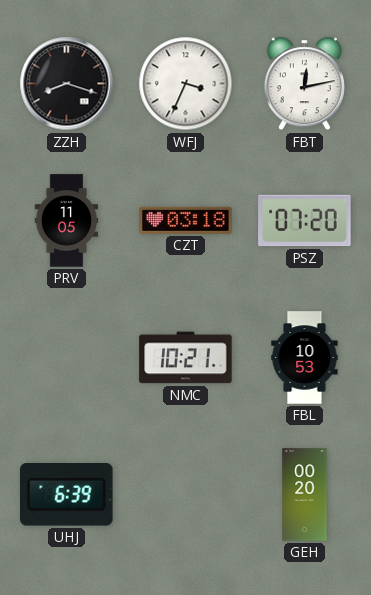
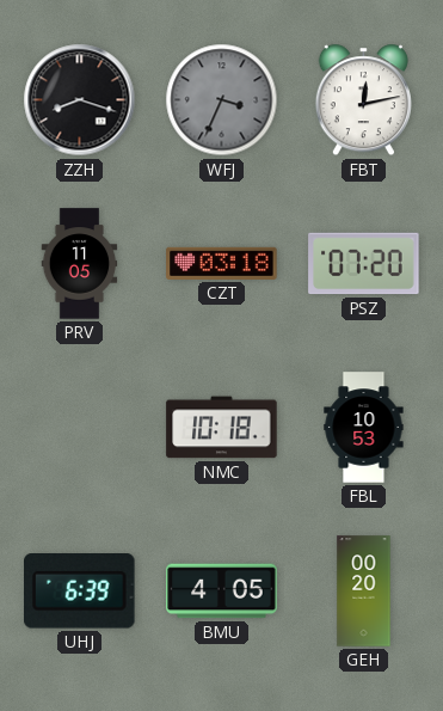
WFJ dial: white -> grey
NMC: 10:21 -> 10:18
BMU: none -> 4:05
